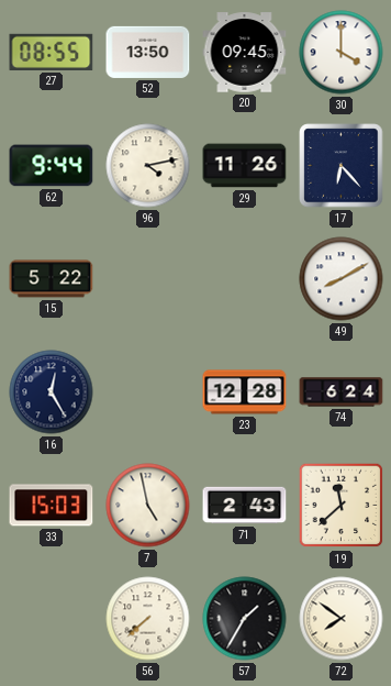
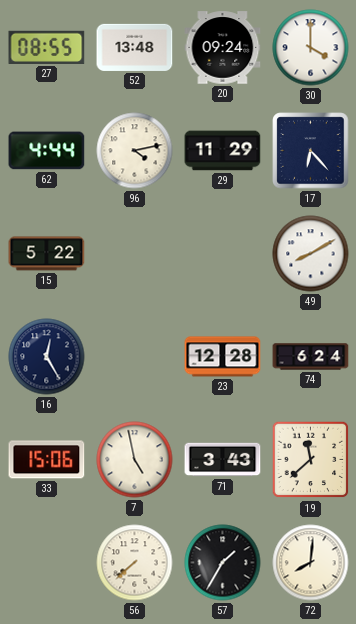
52: 13:50 -> 13:48
20: 09:45 -> 09:24
62: 9:44 -> 4:44
29: 11:26 -> 11:29
33: 15:03 -> 15:06
71: 2:43 -> 3:43
72: 7:51 -> 8:01
